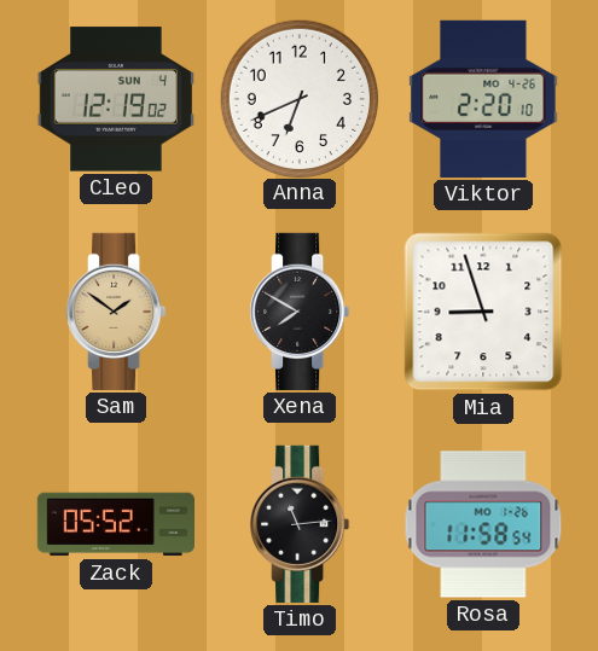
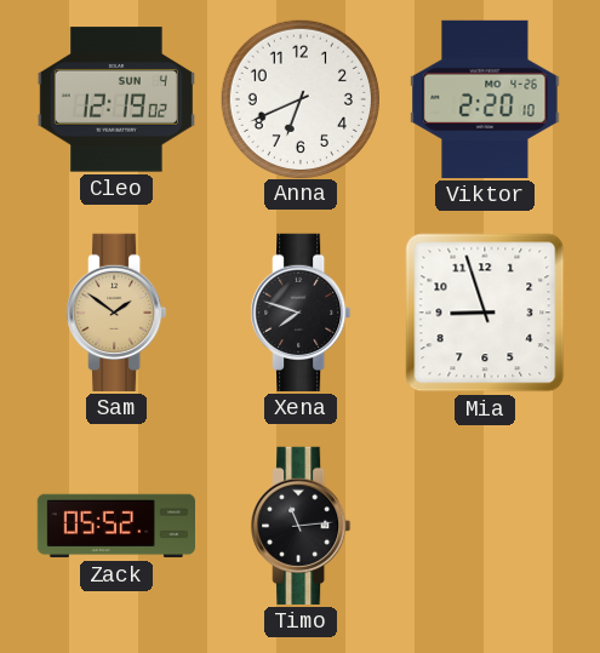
Xena: 7:50 -> 7:48
Rosa: 11:58 -> none
